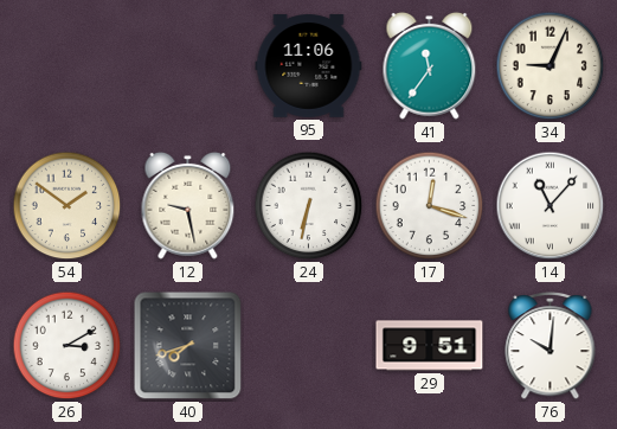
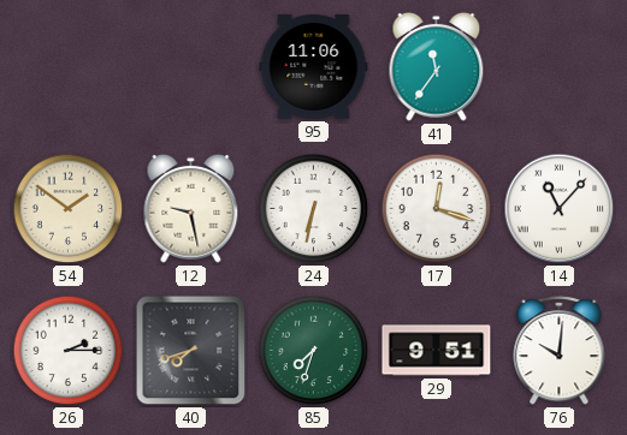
34: 9:04 -> none
26: 3:10 -> 2:15
85: none -> 7:33
